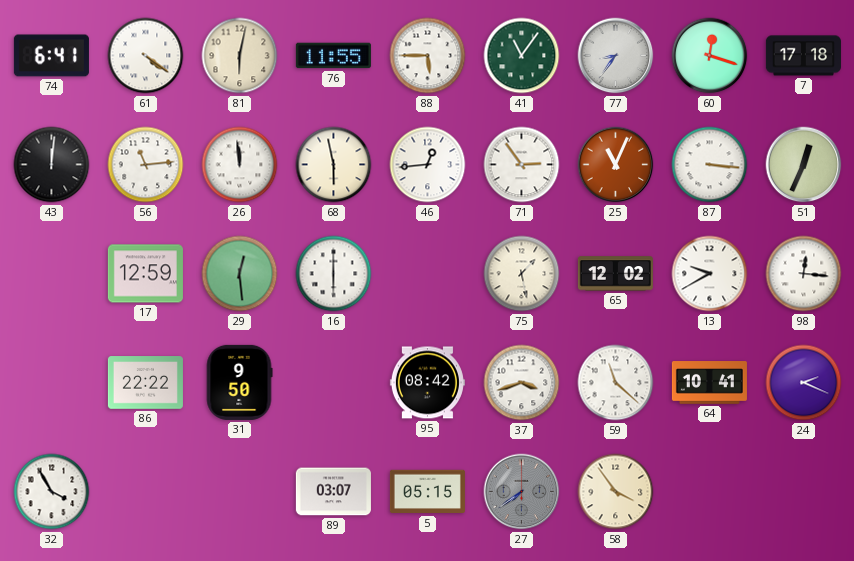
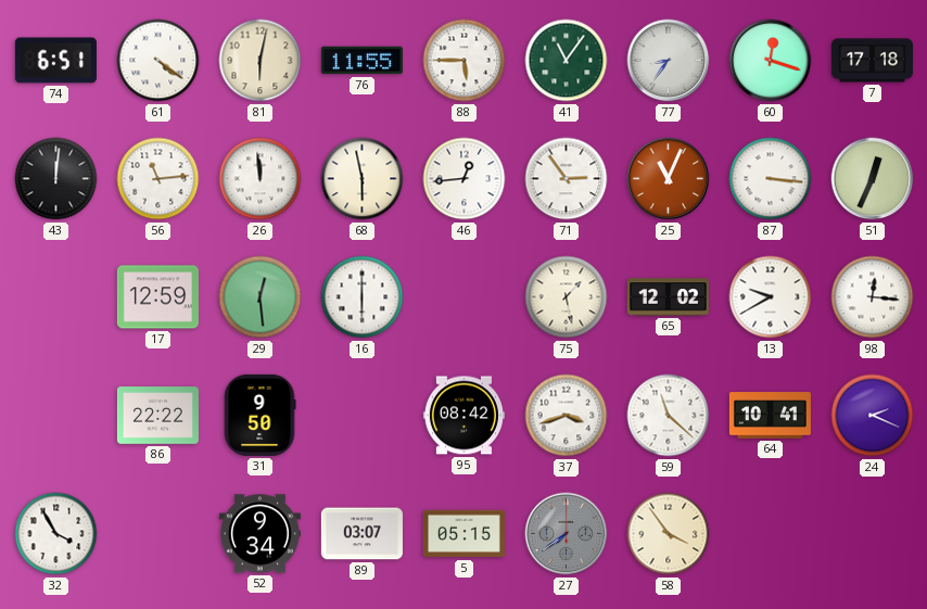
74: 6:41 -> 6:51
52: none -> 9:34
